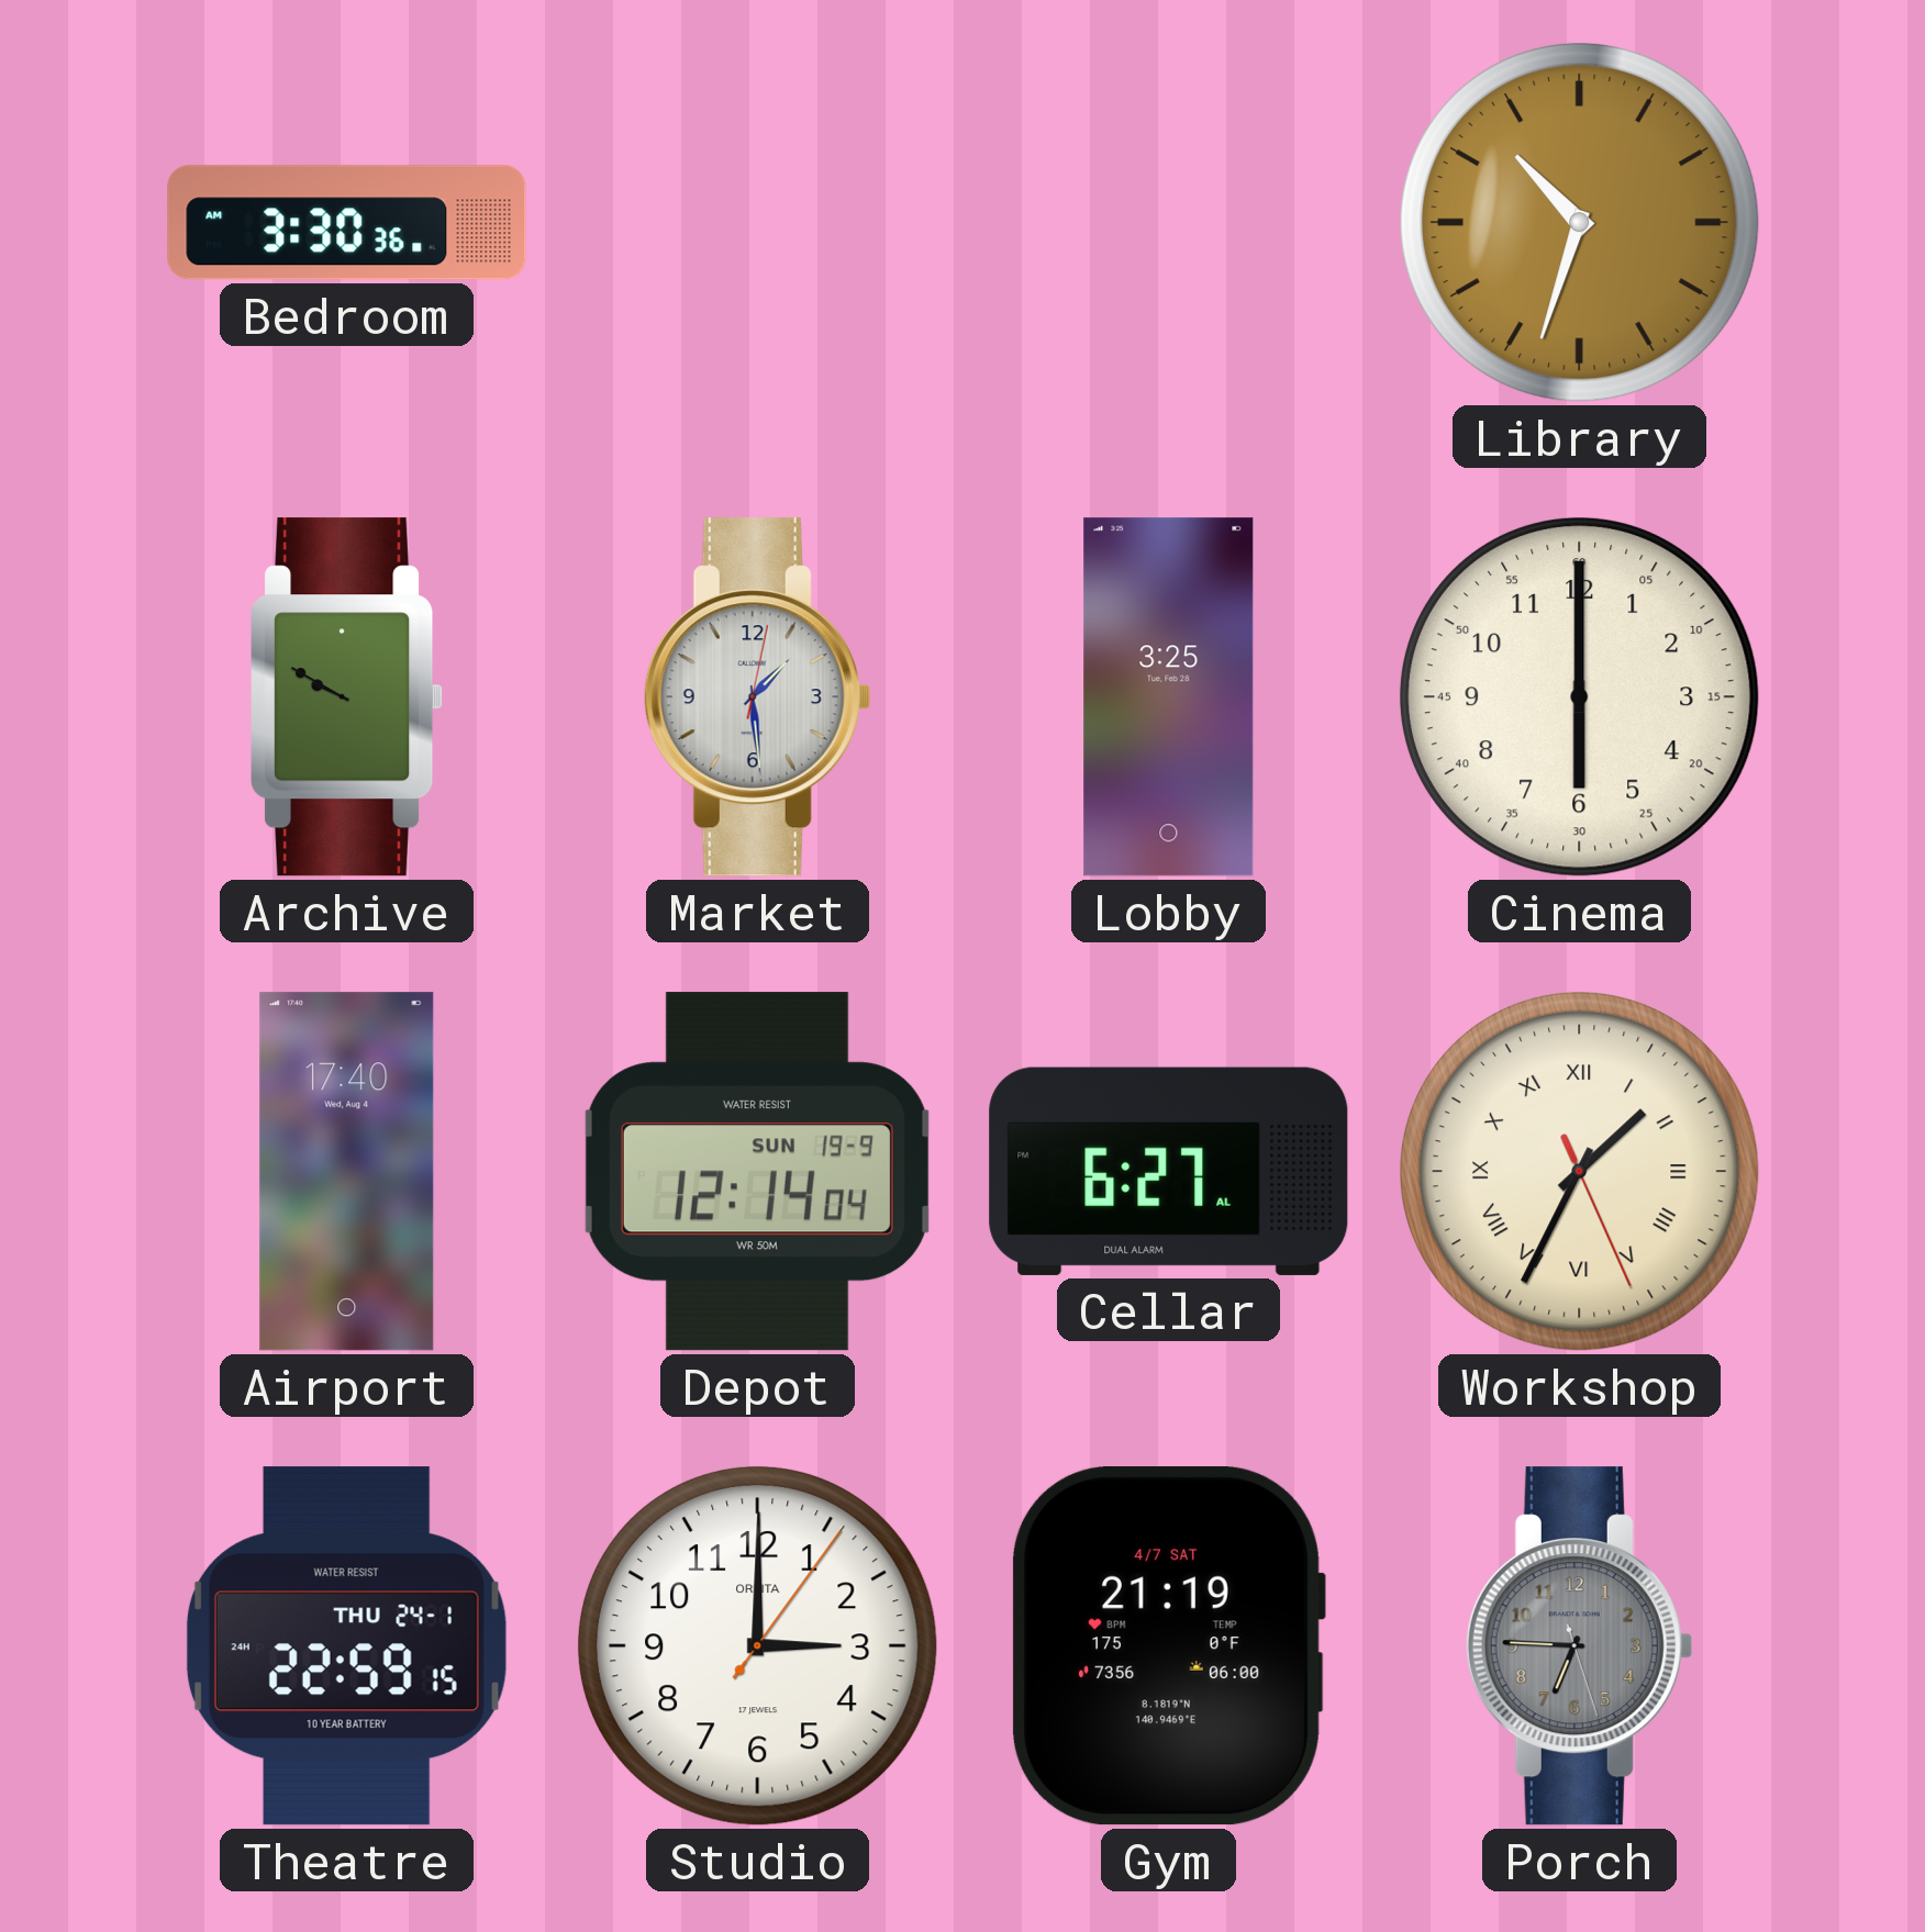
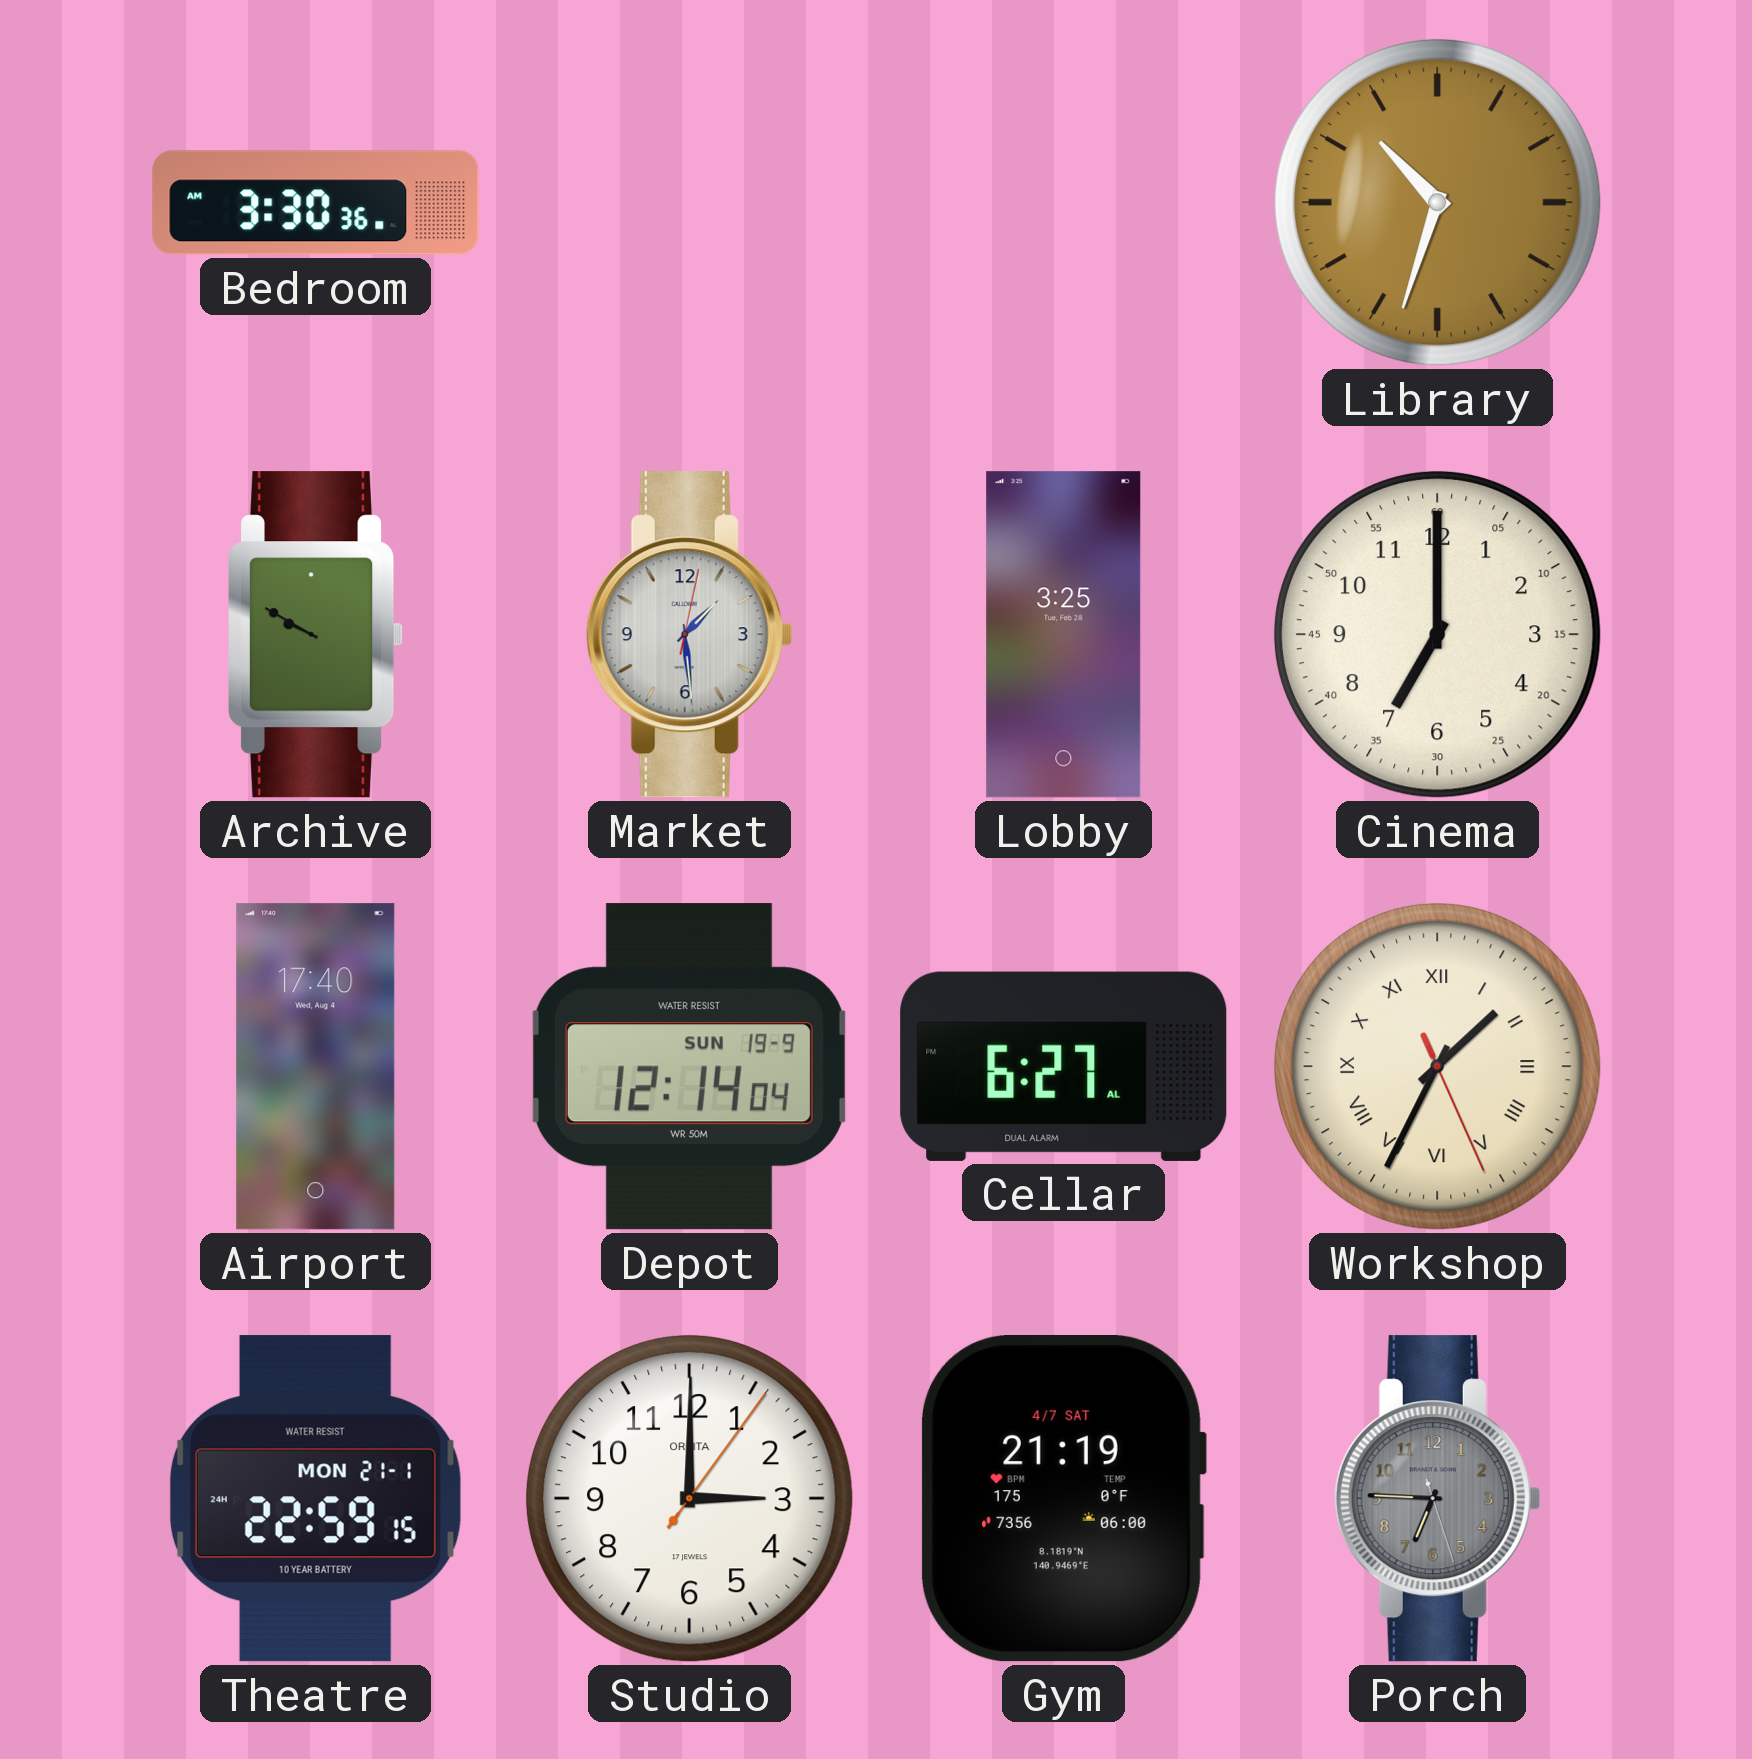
Cinema: 6:00 -> 7:00
Theatre date: THU 24-1 -> MON 21-1
